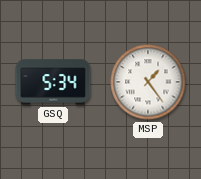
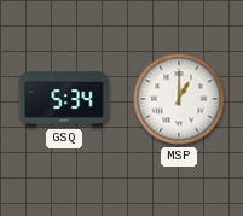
MSP: 1:24 -> 1:00
